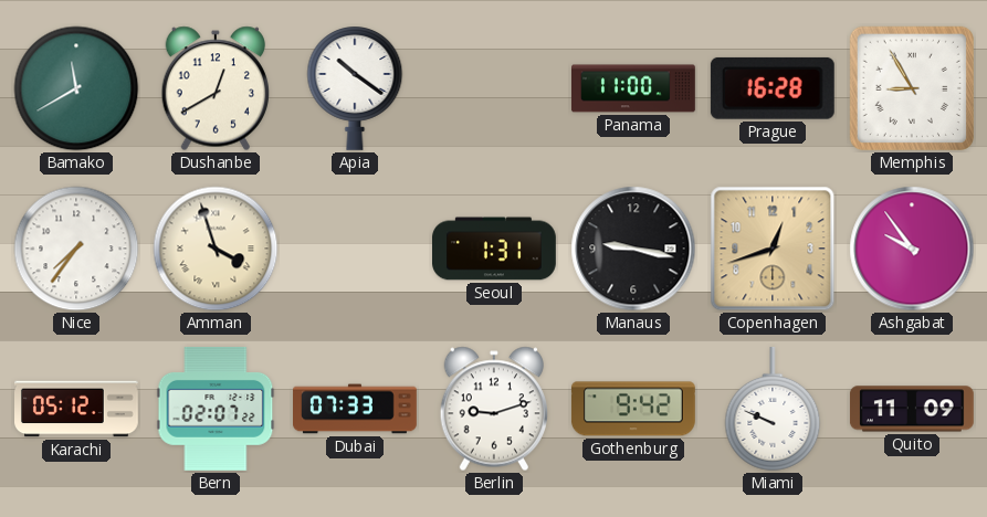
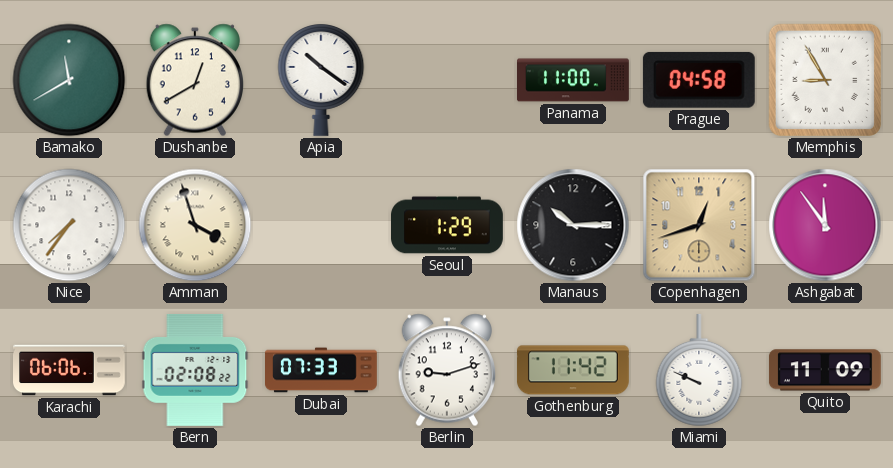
Prague: 16:28 -> 04:58
Seoul: 1:31 -> 1:29
Manaus: 9:17 -> 10:15
Ashgabat: 9:54 -> 11:54
Karachi: 05:12 -> 06:06
Bern: 02:07 -> 02:08
Gothenburg: 9:42 -> 11:42
